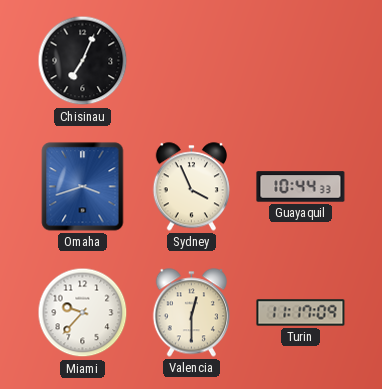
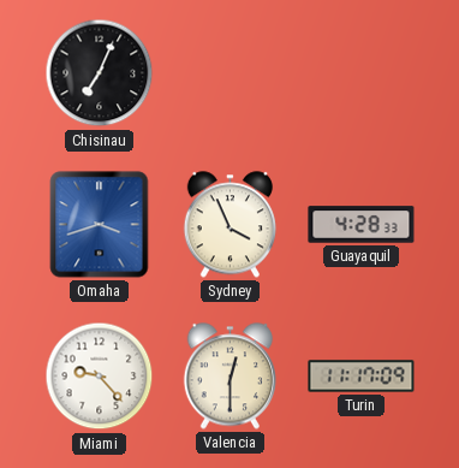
Guayaquil: 10:44 -> 4:28
Miami: 9:37 -> 9:23
